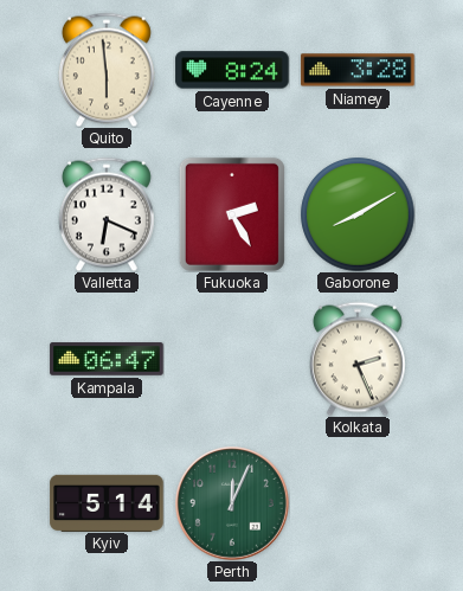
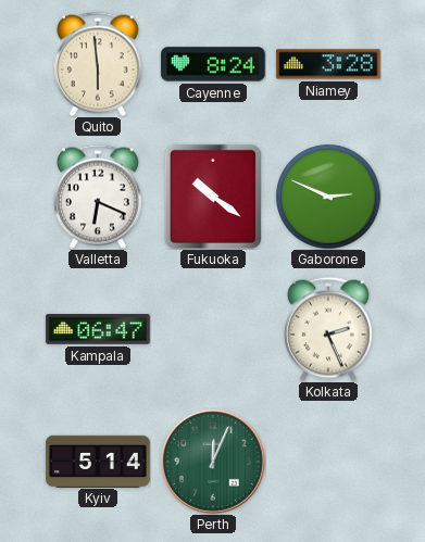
Fukuoka: 2:25 -> 10:21
Gaborone: 8:10 -> 2:49
